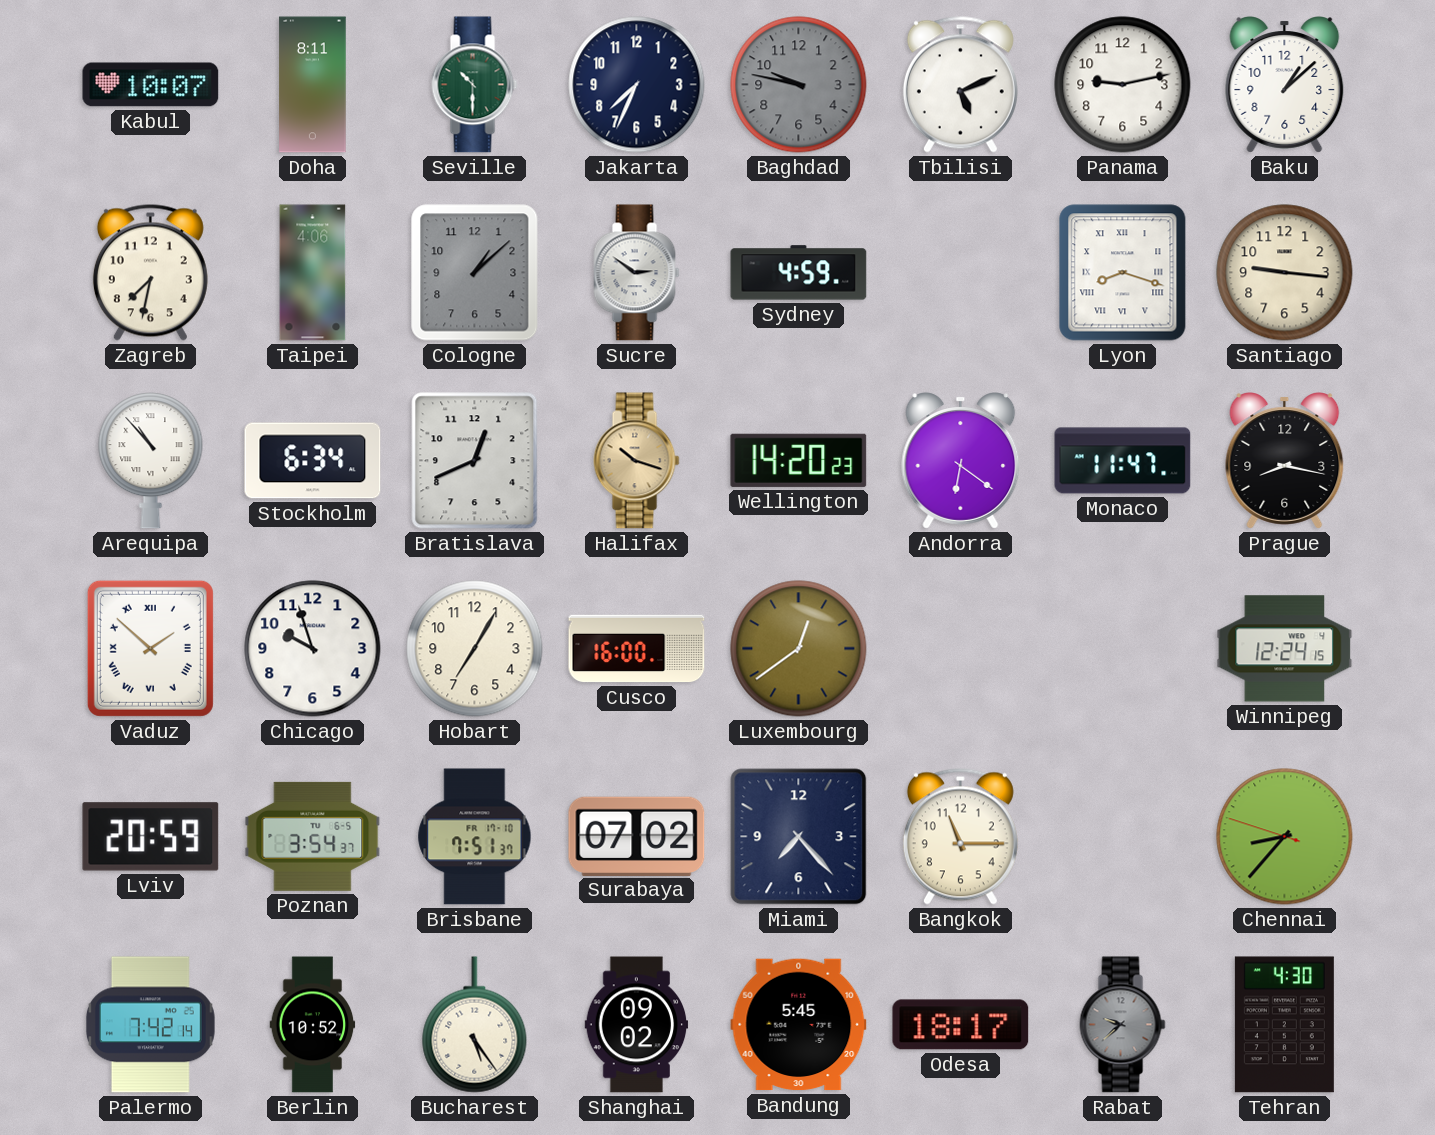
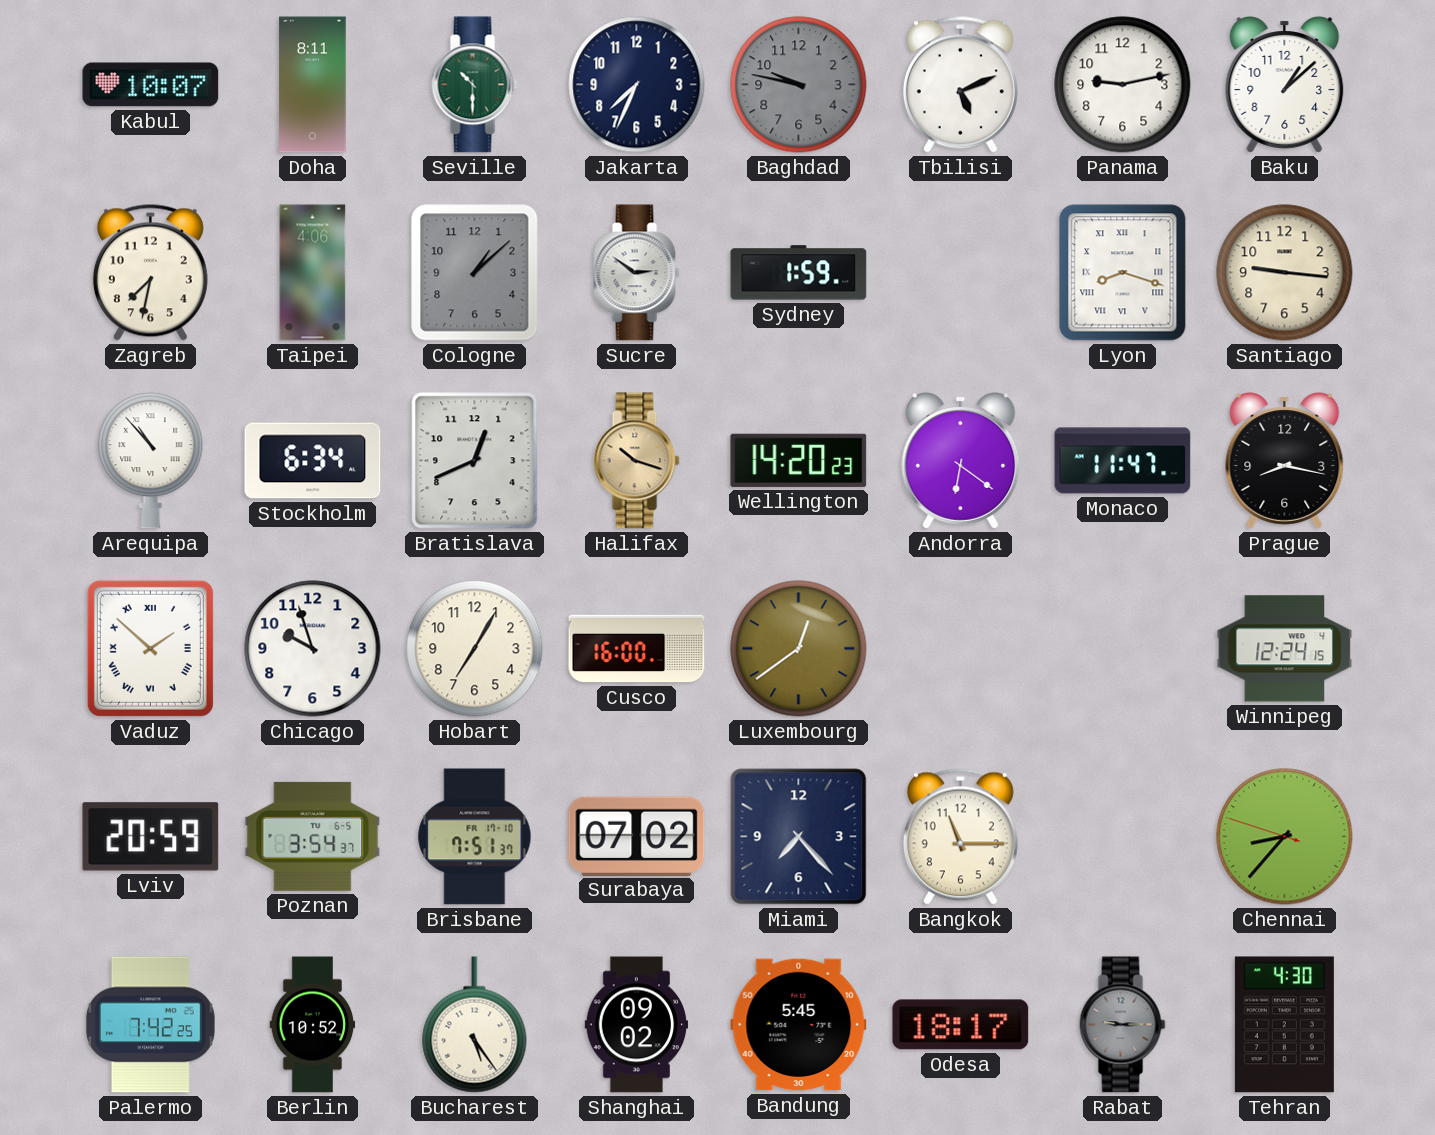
Sydney: 4:59 -> 1:59
Palermo: 7:42:14 -> 7:42:25
Rabat: 9:38 -> 9:15
